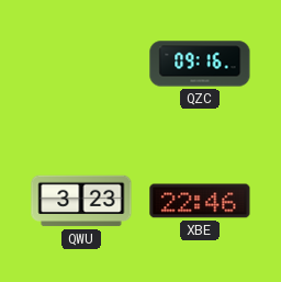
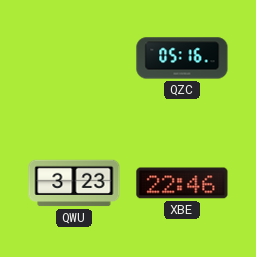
QZC: 09:16 -> 05:16
